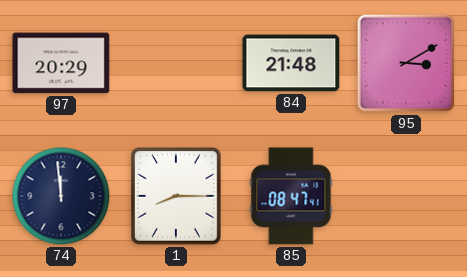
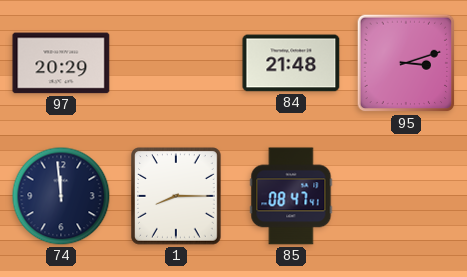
95: 3:10 -> 3:12
